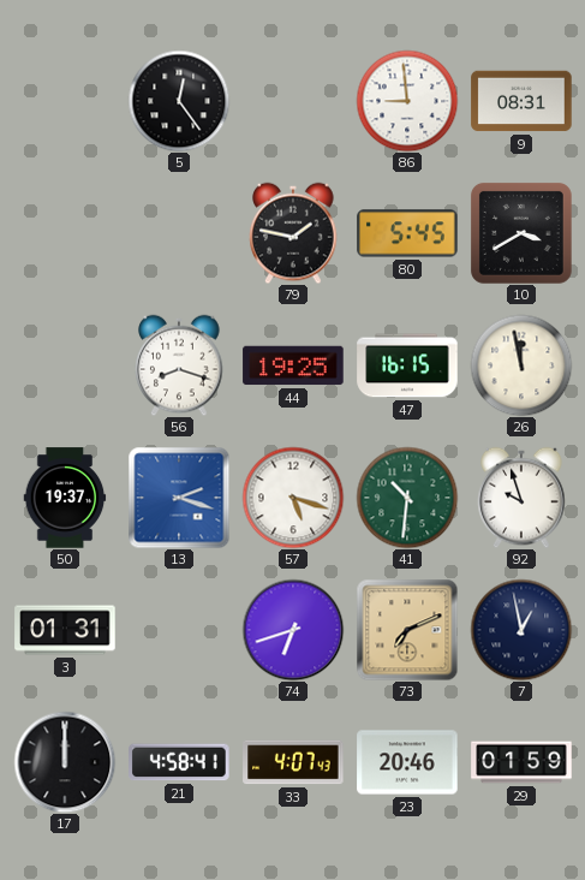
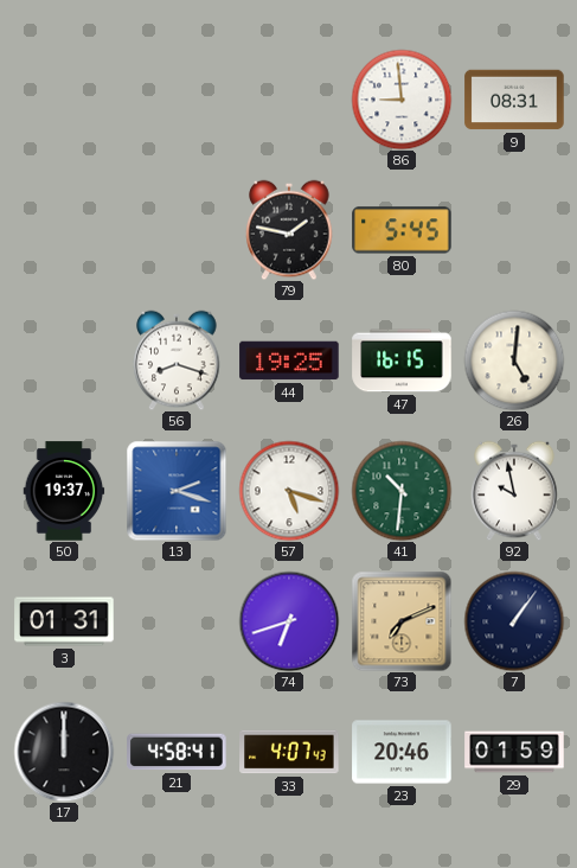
5: 12:24 -> none
10: 3:40 -> none
26: 11:58 -> 5:01
92: 9:57 -> 9:58
7: 12:58 -> 1:06
